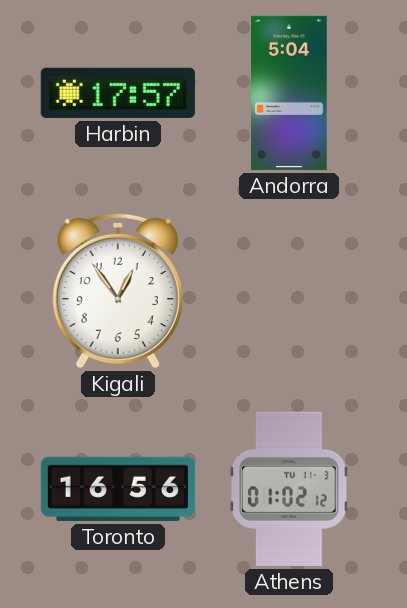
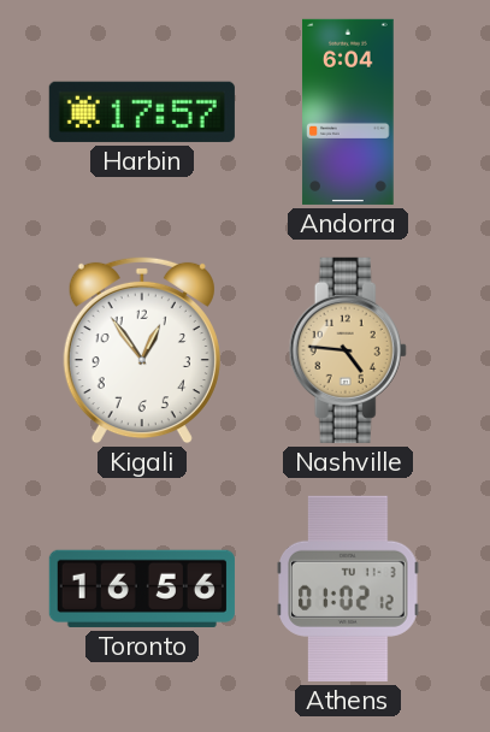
Andorra: 5:04 -> 6:04
Nashville: none -> 4:46
